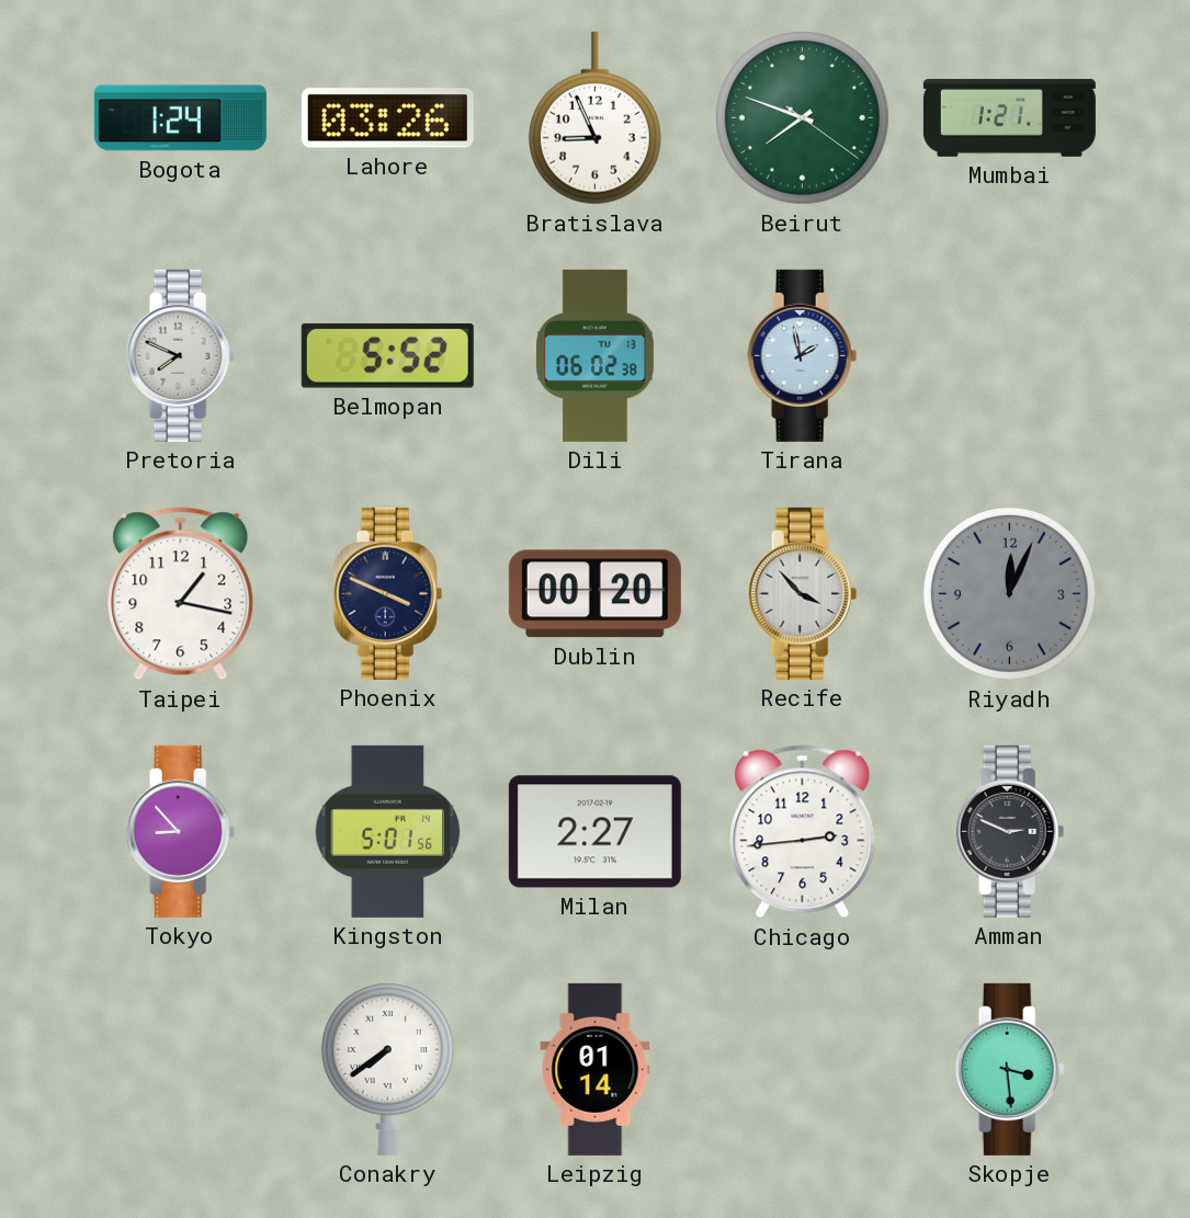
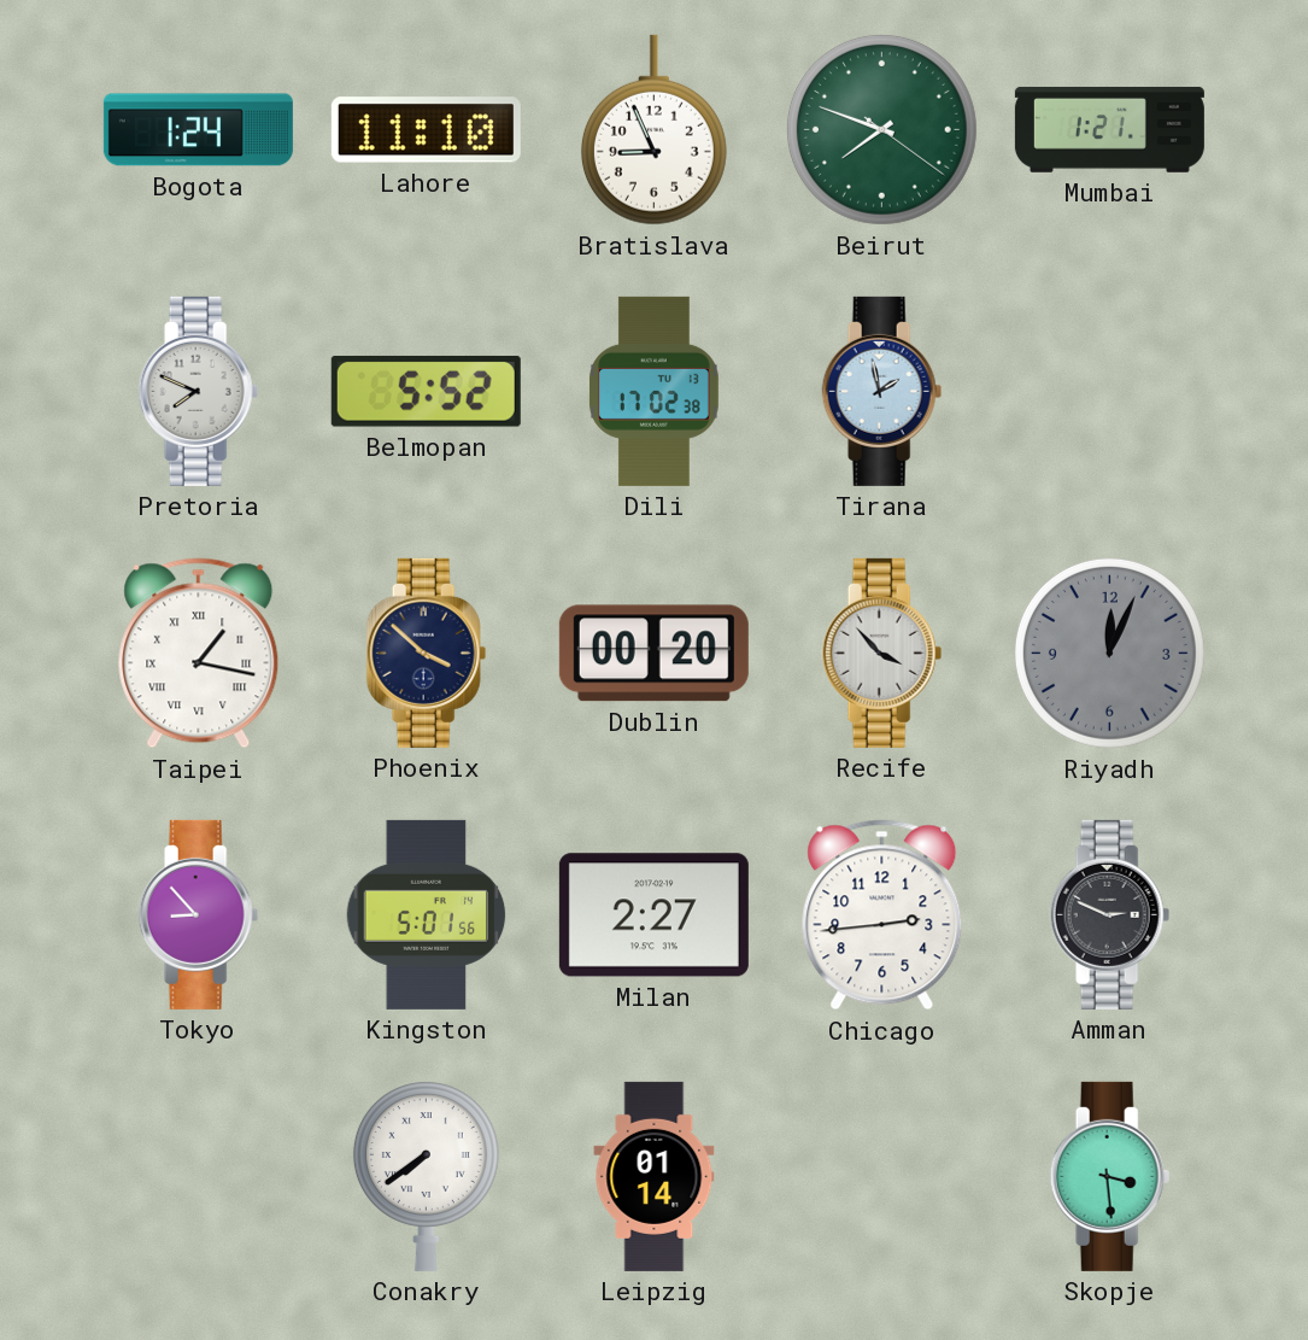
Lahore: 03:26 -> 11:10
Dili: 06:02 -> 17:02
Taipei numerals: Arabic -> Roman
Phoenix: 3:49 -> 3:52
